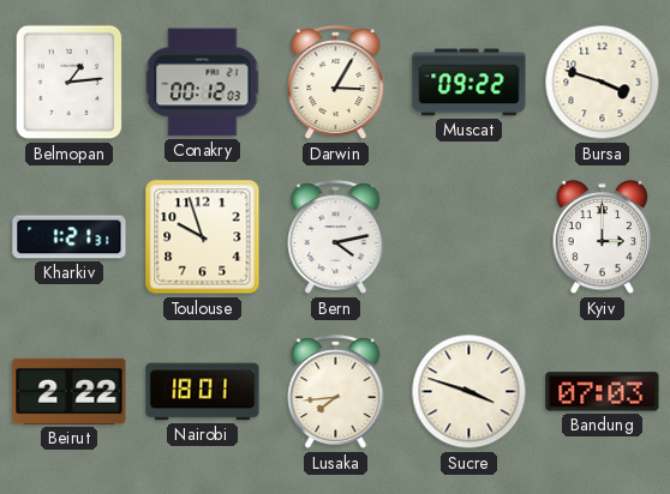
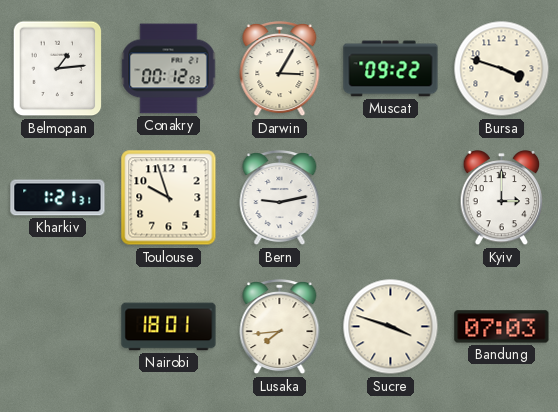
Bern: 4:13 -> 9:13
Beirut: 2:22 -> none
